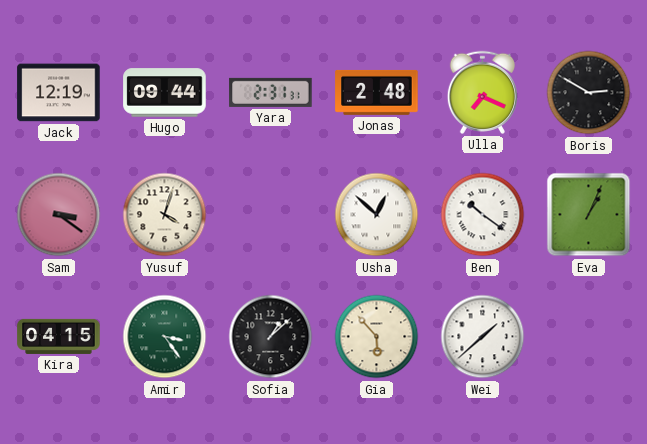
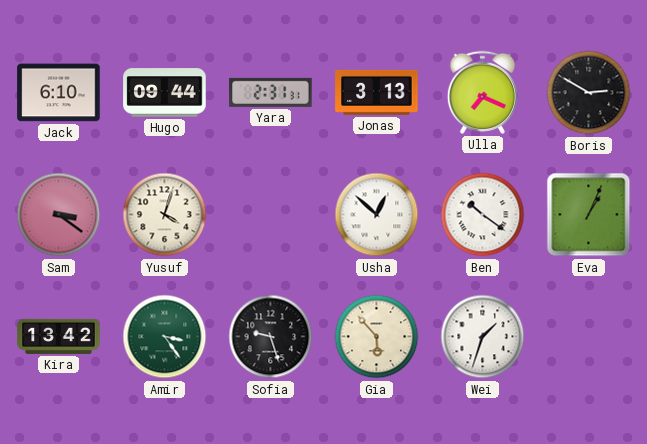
Jack: 12:19 -> 6:10
Jonas: 2:48 -> 3:13
Kira: 04:15 -> 13:42
Sofia: 1:08 -> 9:27
Wei: 1:38 -> 1:33
